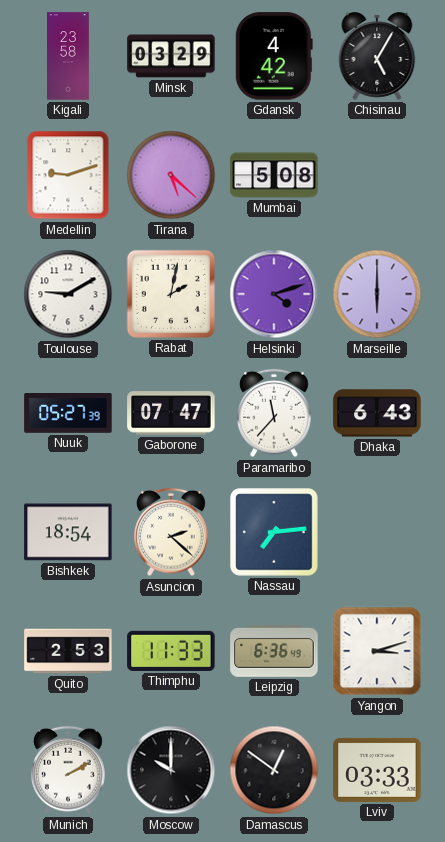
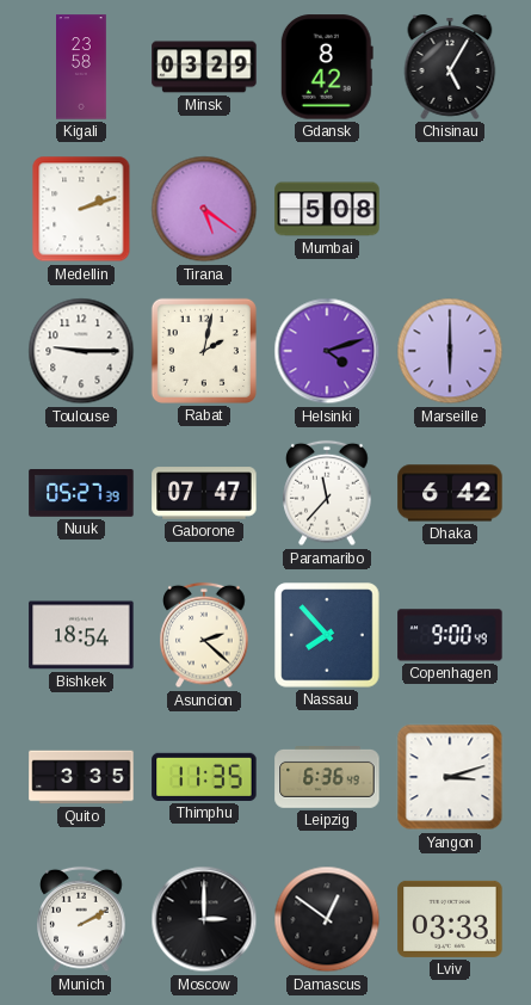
Gdansk: 4:42 -> 8:42
Medellin: 9:12 -> 2:12
Tirana: 5:22 -> 5:21
Toulouse: 9:10 -> 9:15
Dhaka: 6:43 -> 6:42
Nassau: 7:14 -> 7:53
Copenhagen: none -> 9:00
Quito: 2:53 -> 3:35
Thimphu: 11:33 -> 11:35
Moscow: 10:00 -> 3:00
